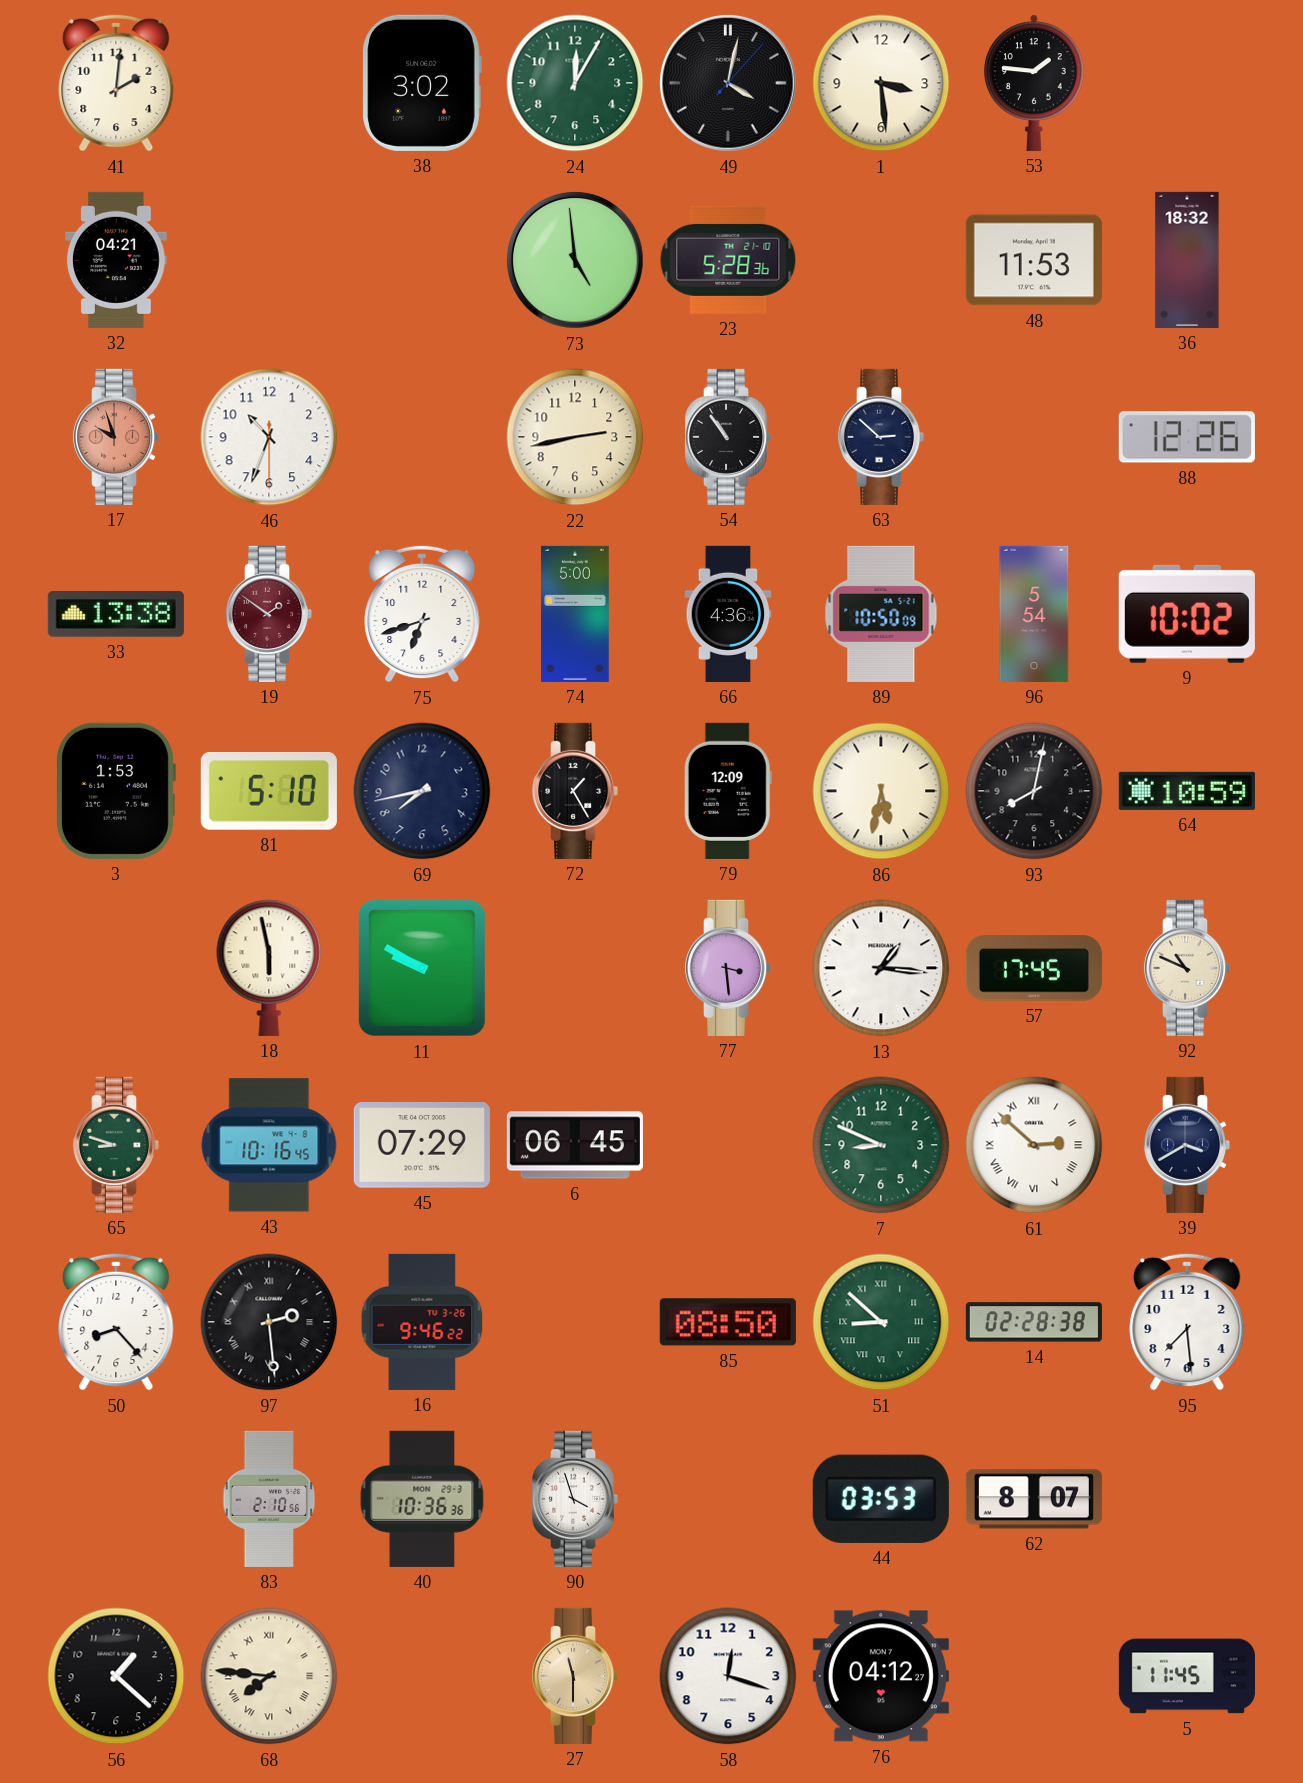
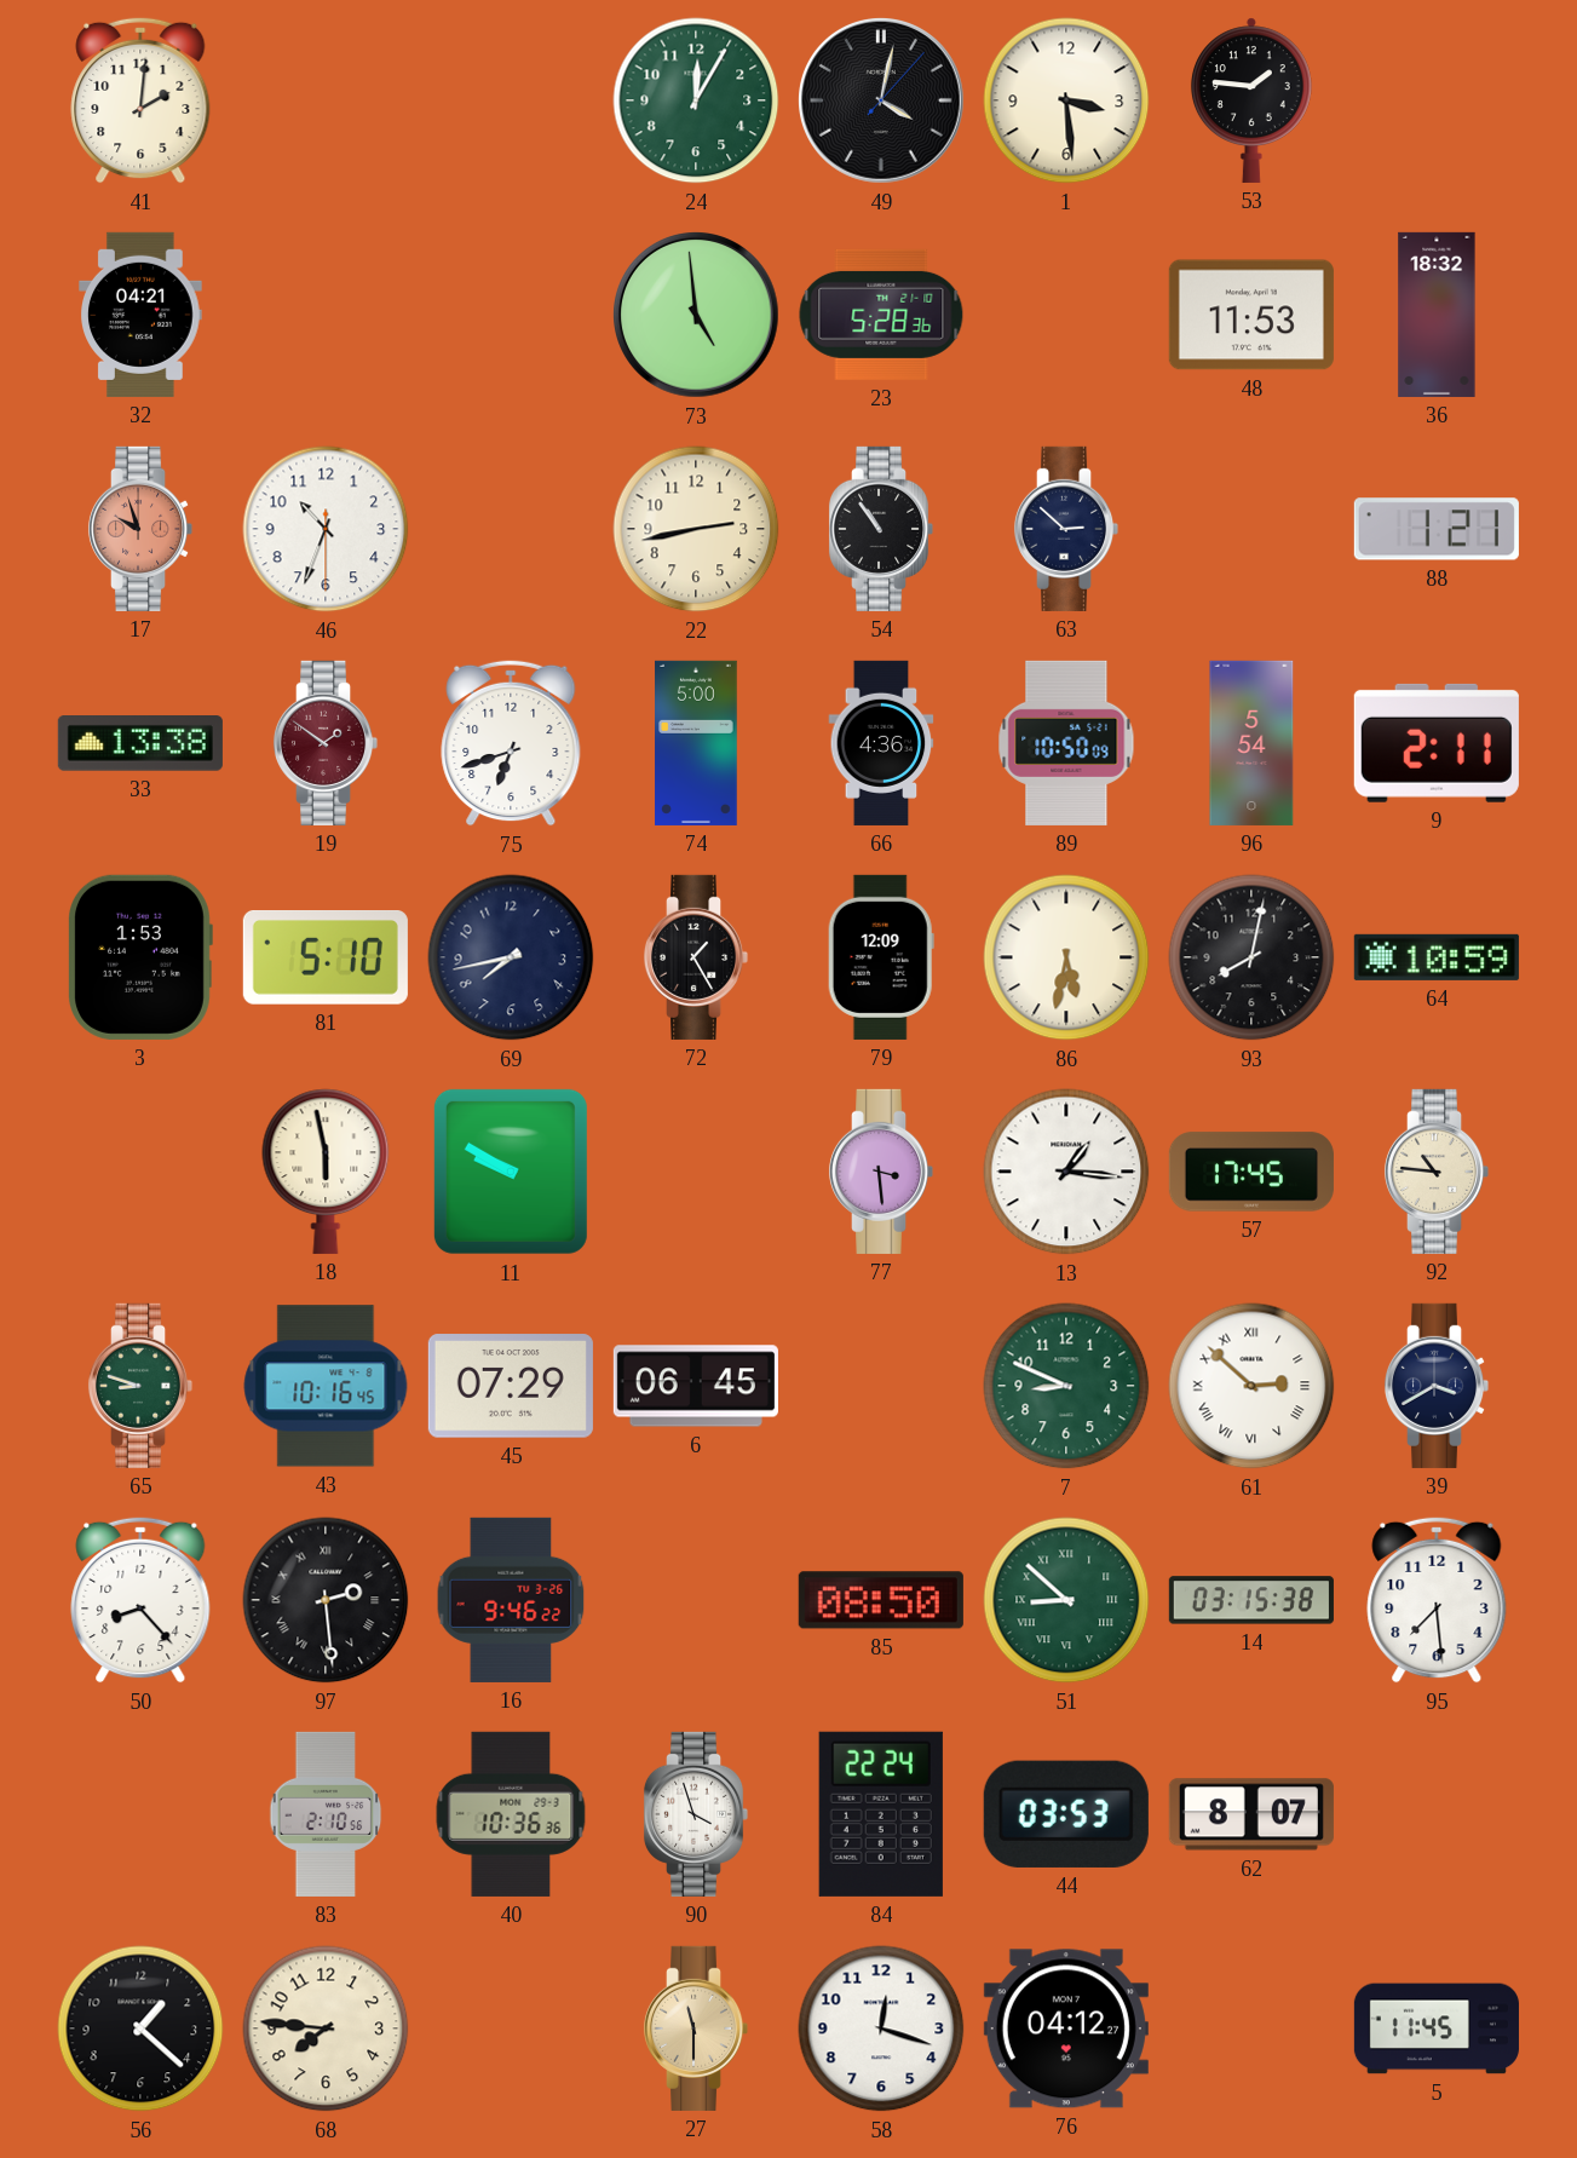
38: 3:02 -> none
88: 12:26 -> 1:21
9: 10:02 -> 2:11
92: 10:49 -> 10:46
14: 02:28 -> 03:15
84: none -> 22:24
68 numerals: Roman -> Arabic
